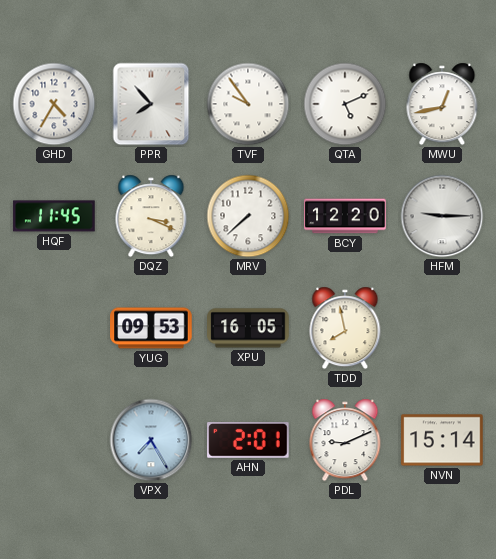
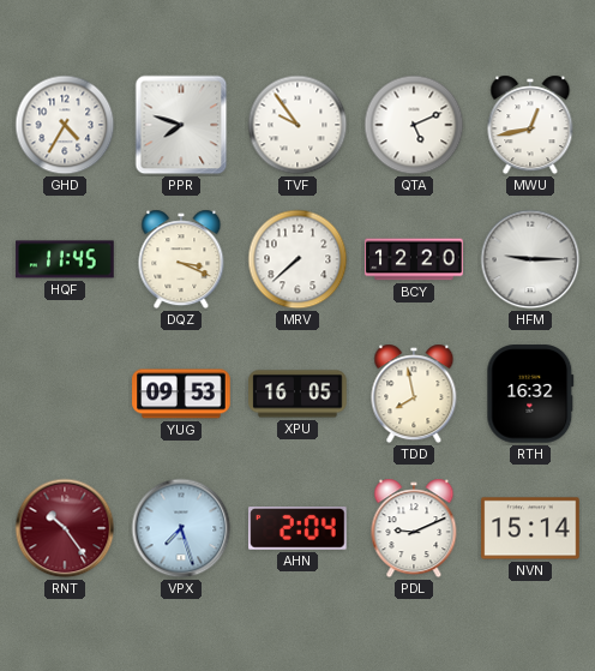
PPR: 7:53 -> 7:48
RTH: none -> 16:32
RNT: none -> 10:24
VPX: 7:25 -> 7:27
AHN: 2:01 -> 2:04
